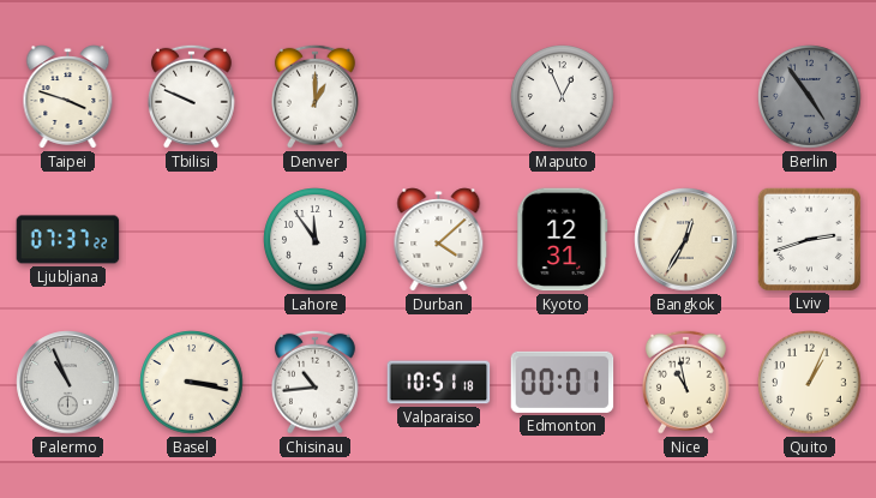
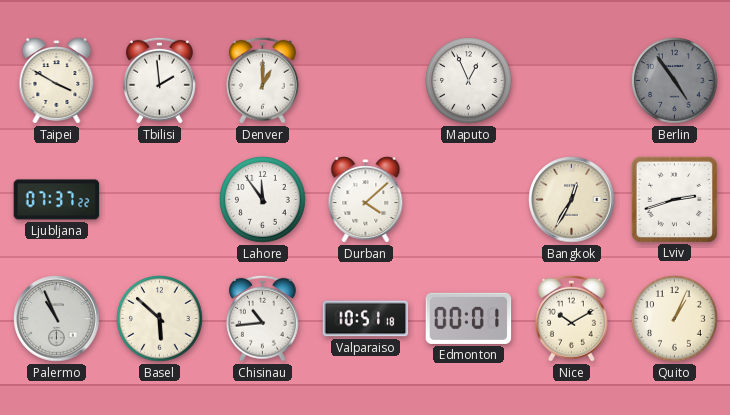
Taipei: 3:48 -> 3:50
Tbilisi: 9:49 -> 1:59
Kyoto: 12:31 -> none
Basel: 3:17 -> 5:52
Nice: 10:58 -> 10:10
